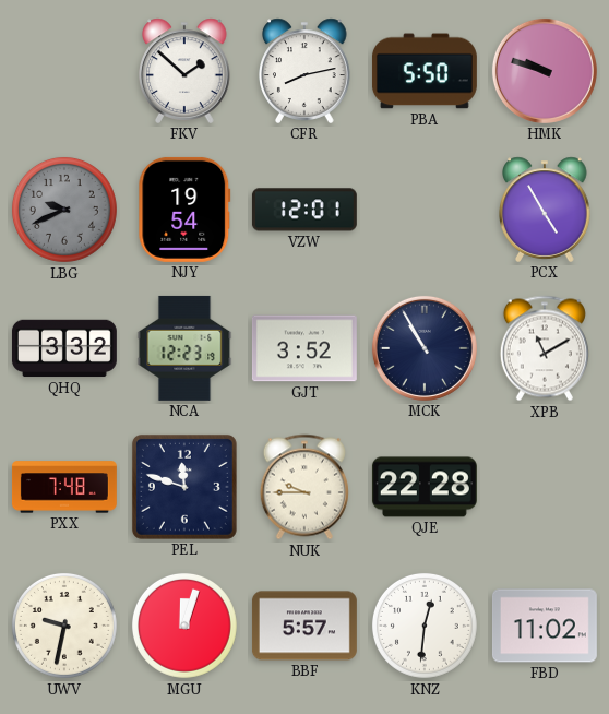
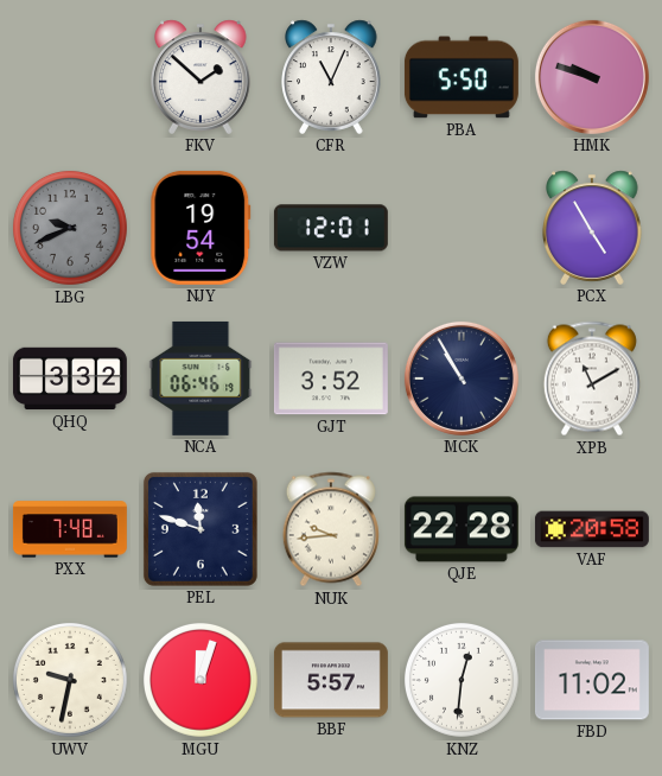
CFR: 8:13 -> 11:04
NCA: 12:23 -> 06:46
NUK: 9:45 -> 9:44
VAF: none -> 20:58
